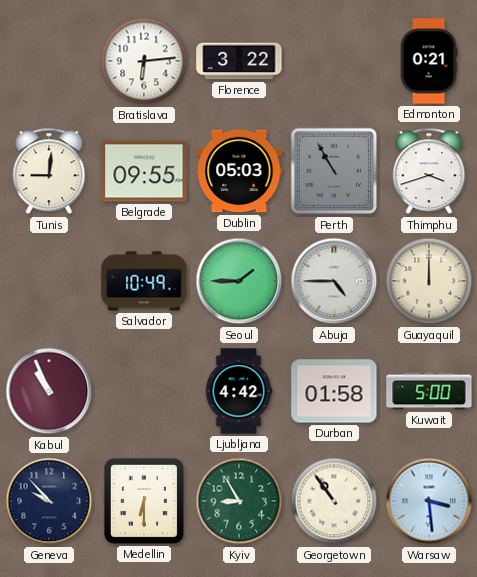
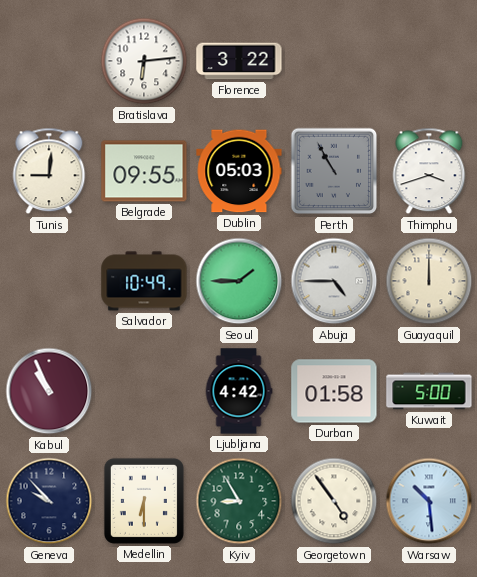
Edmonton: 0:21 -> none
Georgetown: 10:54 -> 4:54
Warsaw: 3:29 -> 10:29
